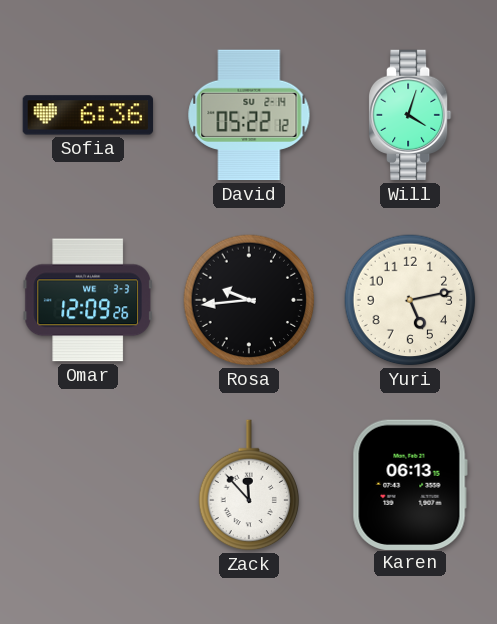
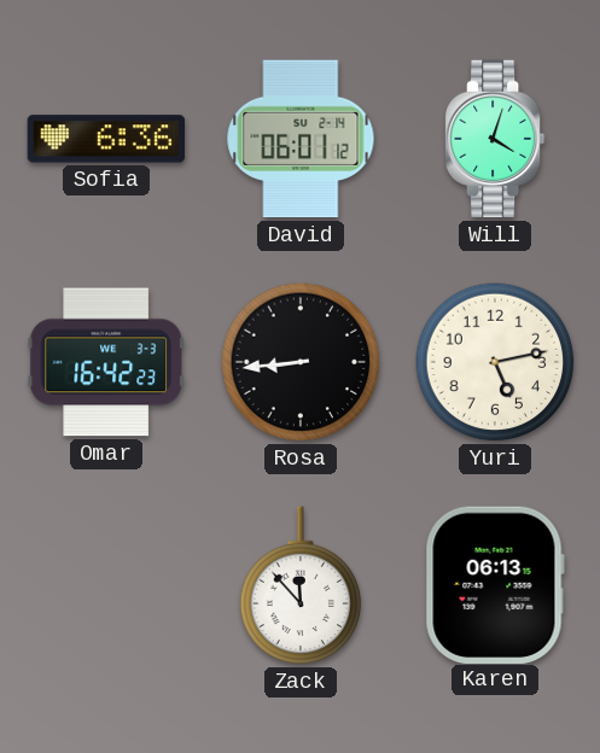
David: 05:22 -> 06:01
Omar: 12:09 -> 16:42
Rosa: 9:44 -> 8:44
